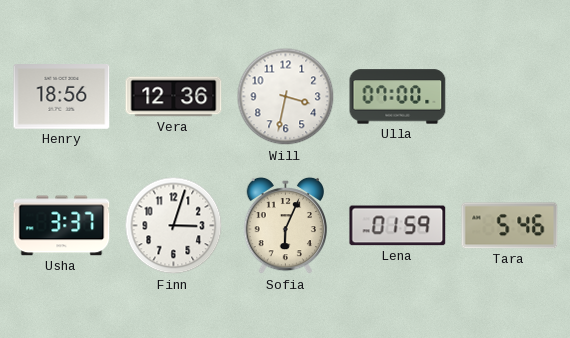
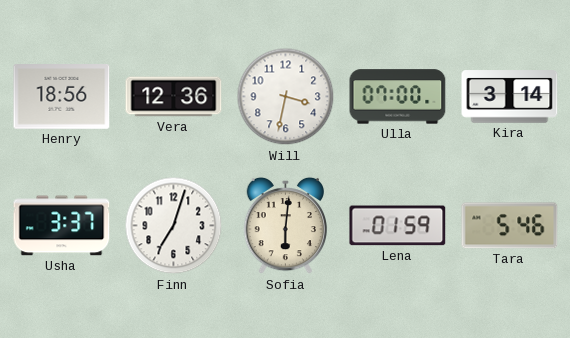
Kira: none -> 3:14
Finn: 3:03 -> 7:03
Sofia: 6:04 -> 6:01
